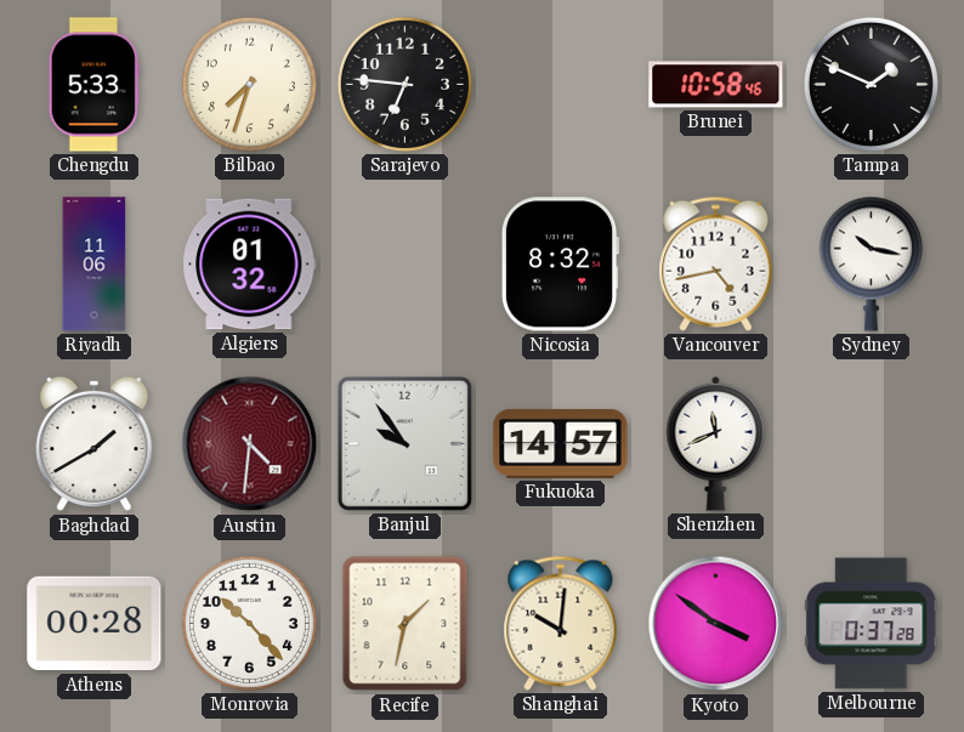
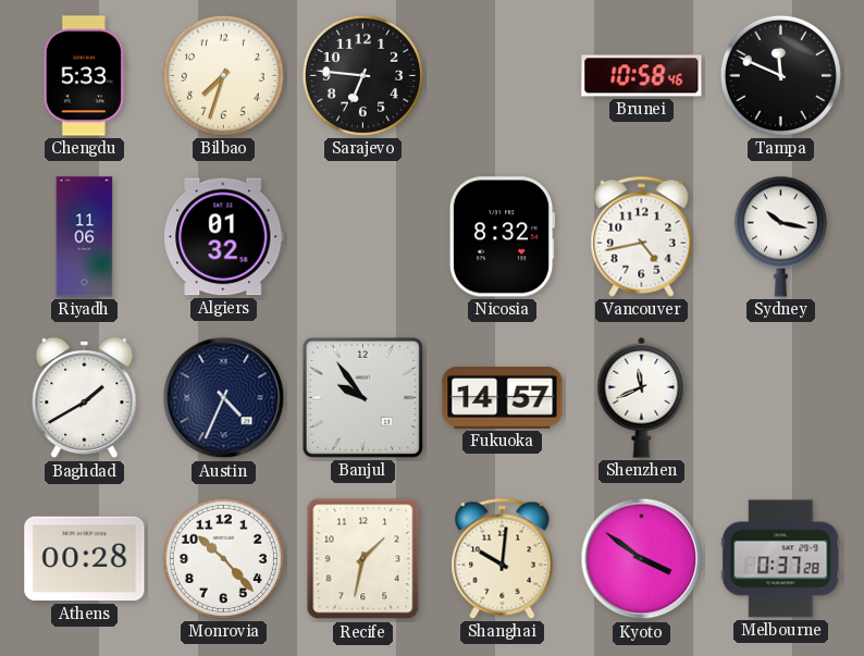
Tampa: 1:49 -> 11:49
Austin: 4:31 -> 4:34
Austin dial: burgundy -> navy
